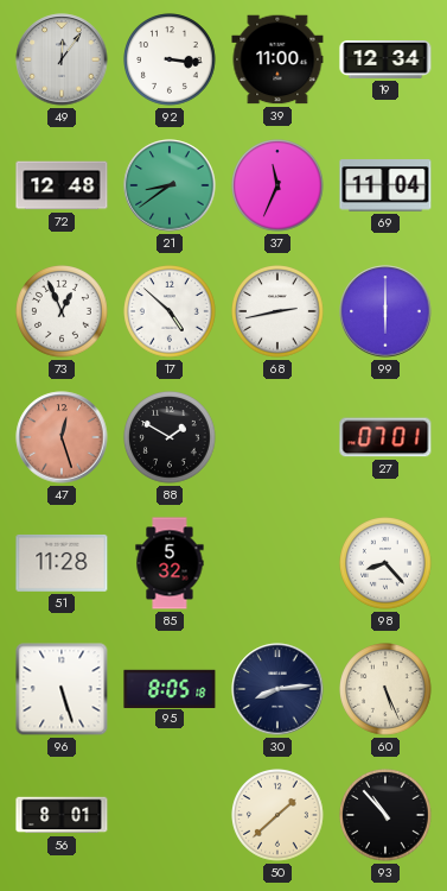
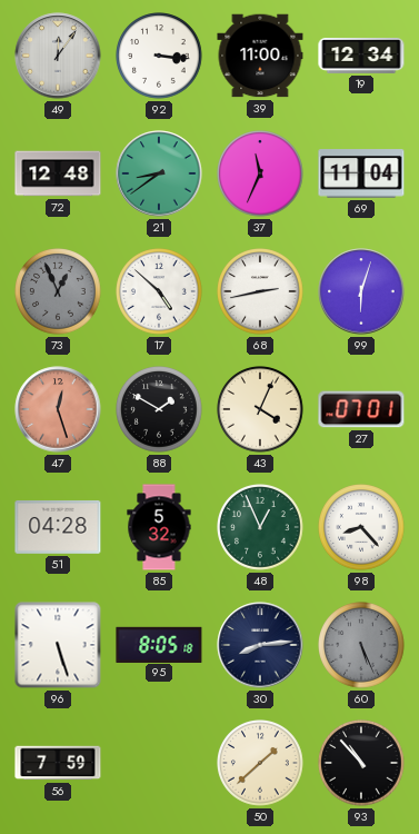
73 dial: white -> grey
99: 6:00 -> 6:03
43: none -> 4:04
51: 11:28 -> 04:28
48: none -> 12:56
60 dial: cream -> grey
56: 8:01 -> 7:59
